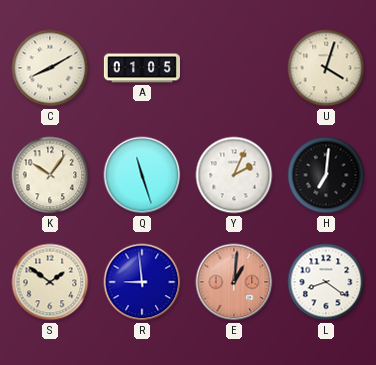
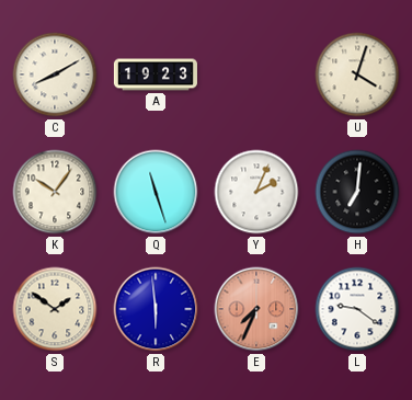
A: 01:05 -> 19:23
R: 8:59 -> 5:59
E: 1:01 -> 7:34
L: 8:21 -> 9:21
